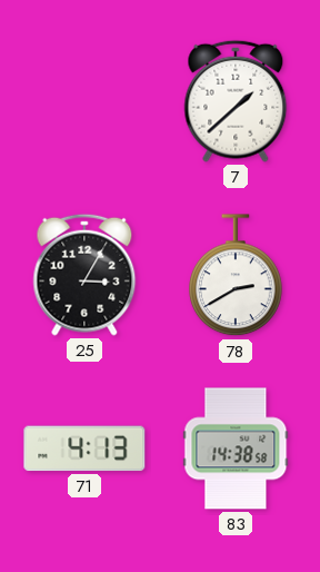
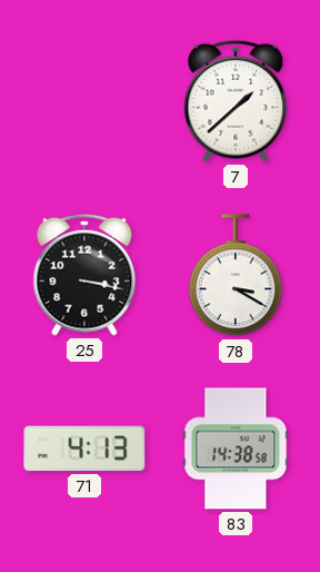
25: 3:05 -> 3:17
78: 2:40 -> 3:20
